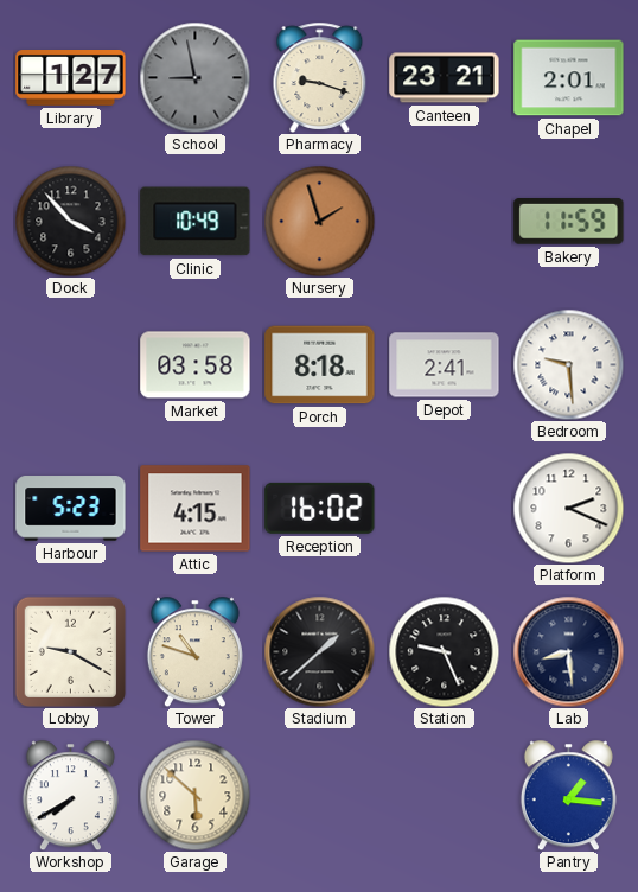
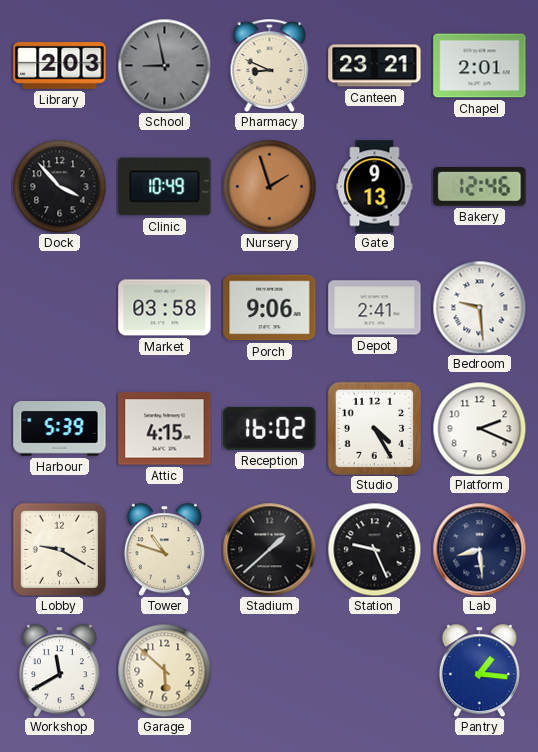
Library: 1:27 -> 2:03
Pharmacy: 9:18 -> 8:49
Gate: none -> 9:13
Bakery: 11:59 -> 12:46
Porch: 8:18 -> 9:06
Harbour: 5:23 -> 5:39
Studio: none -> 4:25
Workshop: 7:40 -> 11:40
